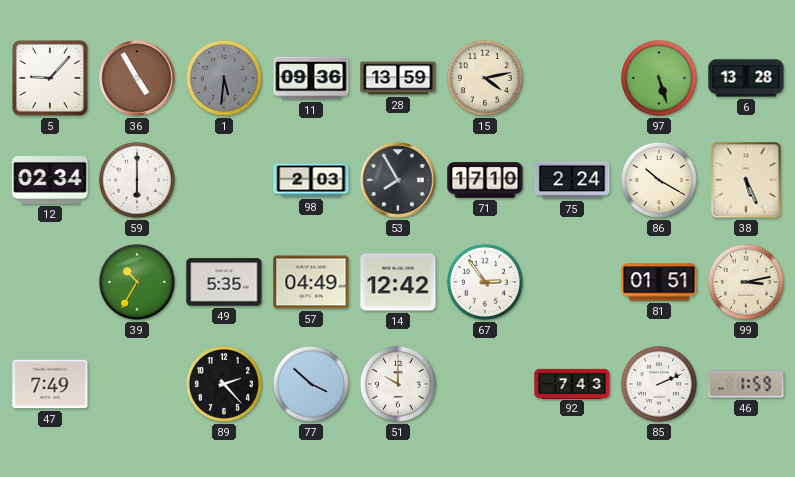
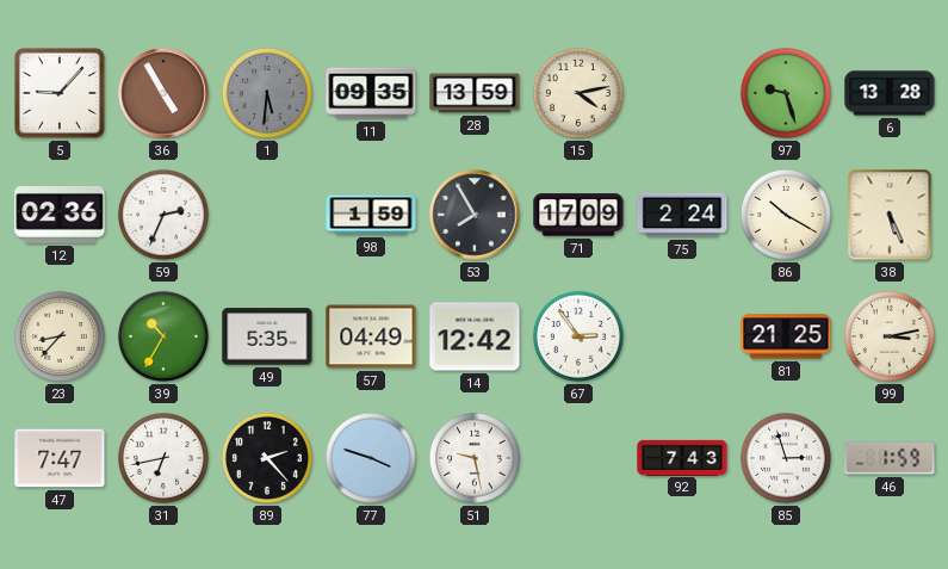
11: 09:36 -> 09:35
97: 5:27 -> 9:27
12: 02:34 -> 02:36
59: 6:00 -> 2:34
98: 2:03 -> 1:59
71: 17:10 -> 17:09
23: none -> 8:37
81: 01:51 -> 21:25
47: 7:49 -> 7:47
31: none -> 6:43
77: 3:52 -> 3:48
51: 10:00 -> 9:28
85: 2:11 -> 2:57
